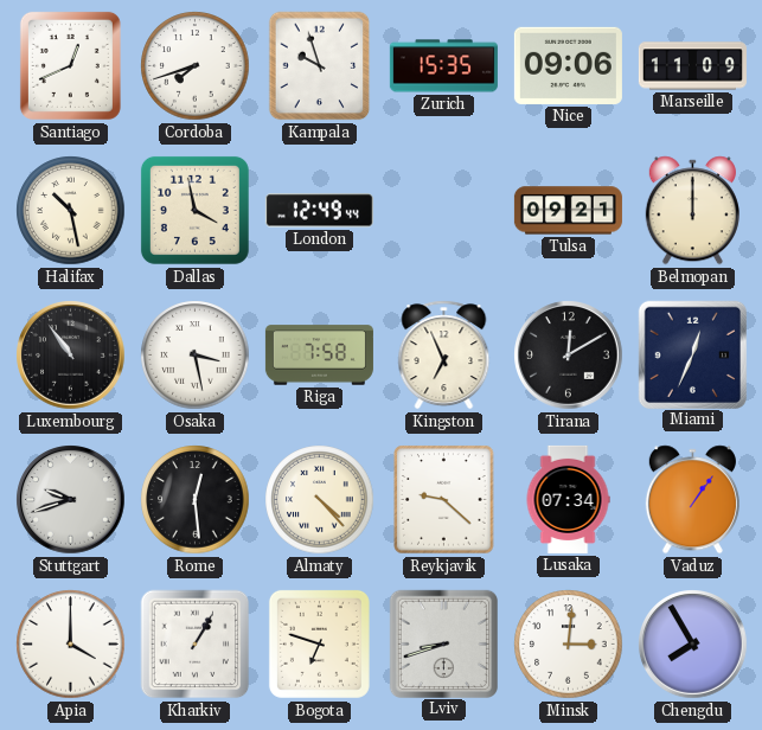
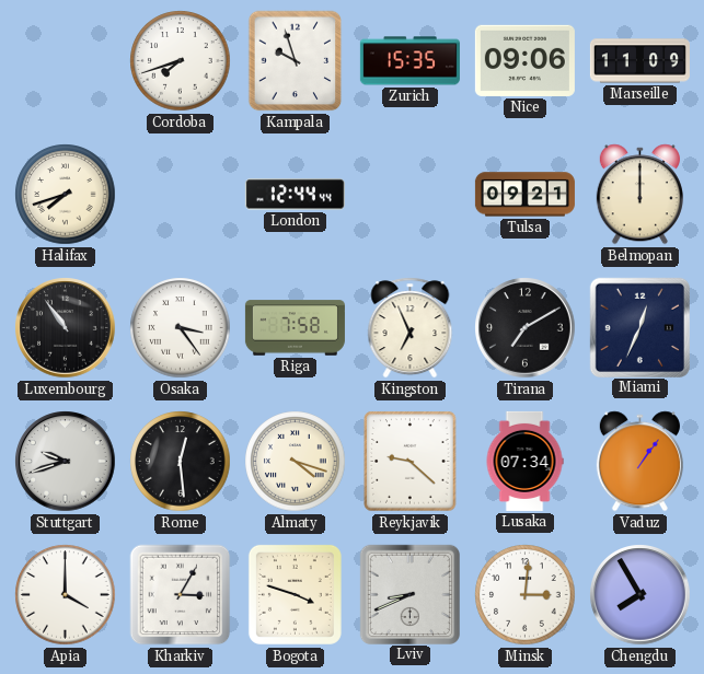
Santiago: 12:41 -> none
Halifax: 10:28 -> 7:42
Dallas: 3:58 -> none
London: 12:49 -> 12:44
Osaka: 3:28 -> 3:24
Tirana: 12:10 -> 7:10
Almaty: 4:23 -> 4:18
Kharkiv: 1:05 -> 3:05
Bogota: 6:48 -> 3:48
Lviv: 8:42 -> 8:41
